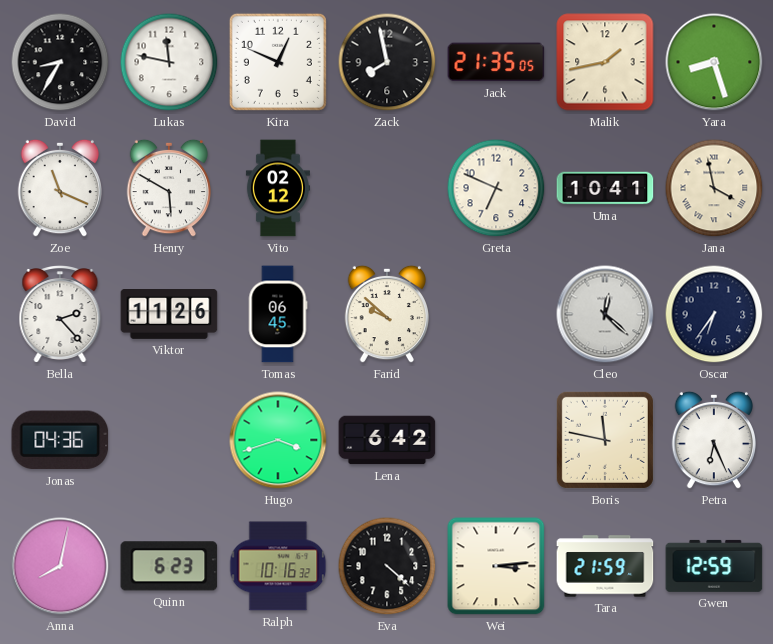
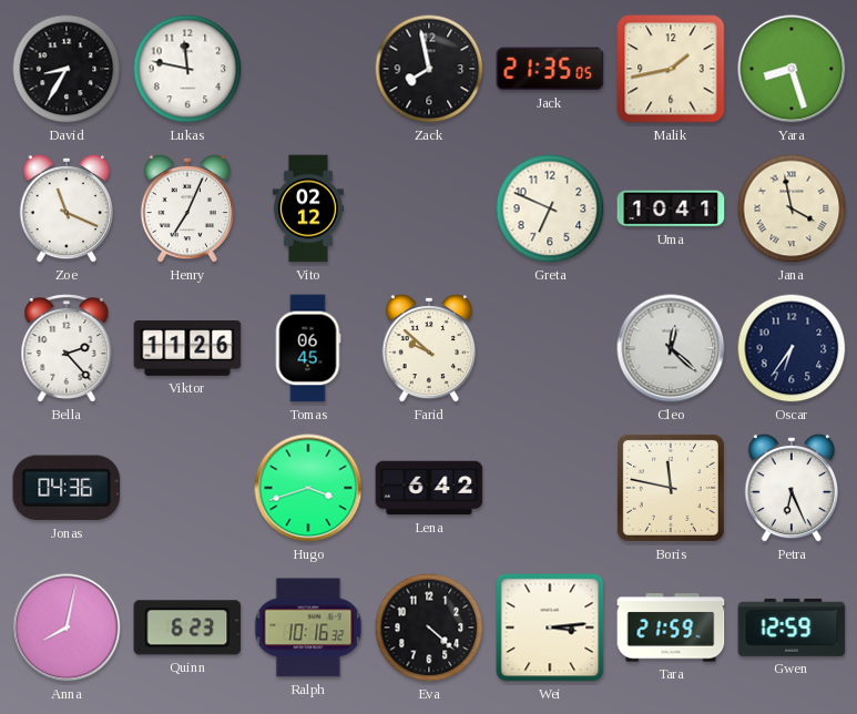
Kira: 12:49 -> none
Henry: 5:50 -> 7:04
